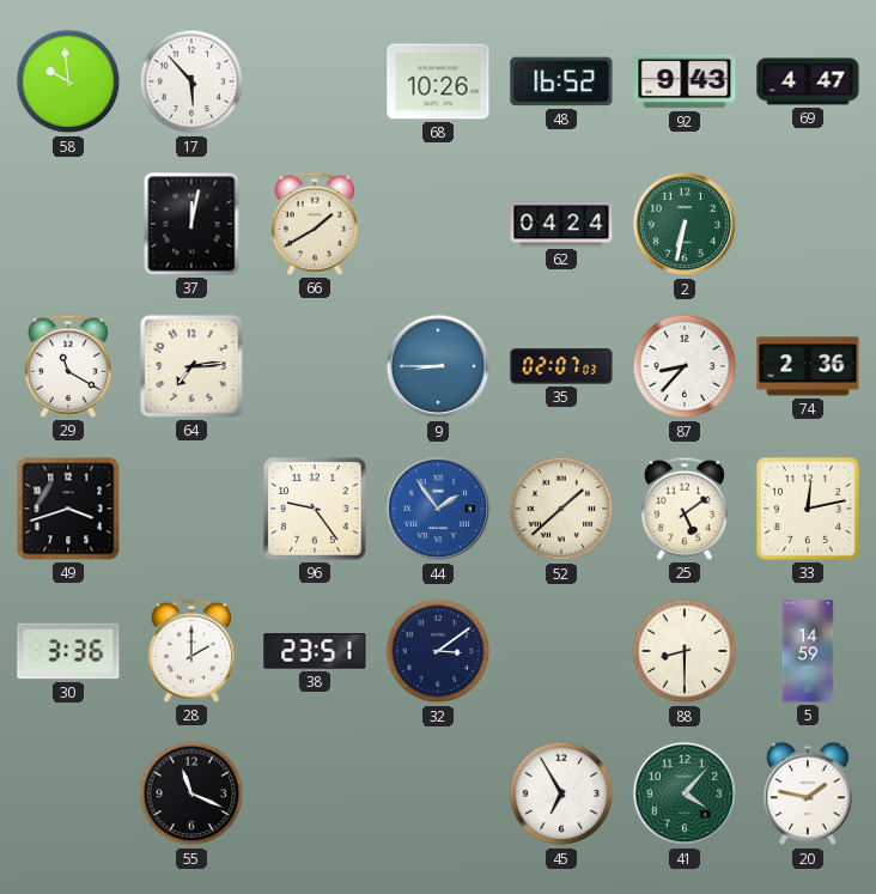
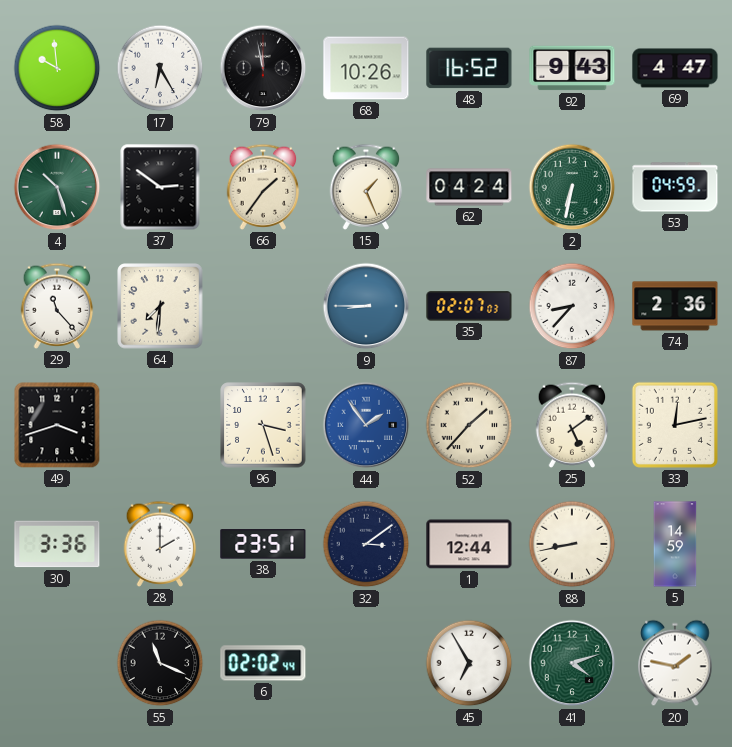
17: 5:53 -> 6:25
79: none -> 11:58
4: none -> 10:27
37: 12:02 -> 2:51
66: 1:40 -> 1:36
15: none -> 1:26
53: none -> 04:59
29: 11:20 -> 11:23
64: 7:14 -> 7:31
96: 9:24 -> 3:27
52: 1:38 -> 1:37
1: none -> 12:44
88: 8:30 -> 8:43
6: none -> 02:02
41: 4:07 -> 4:12
